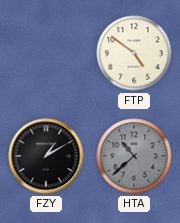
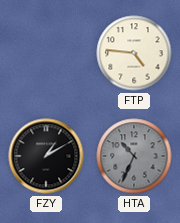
FTP: 4:51 -> 4:46
HTA: 10:38 -> 10:34
